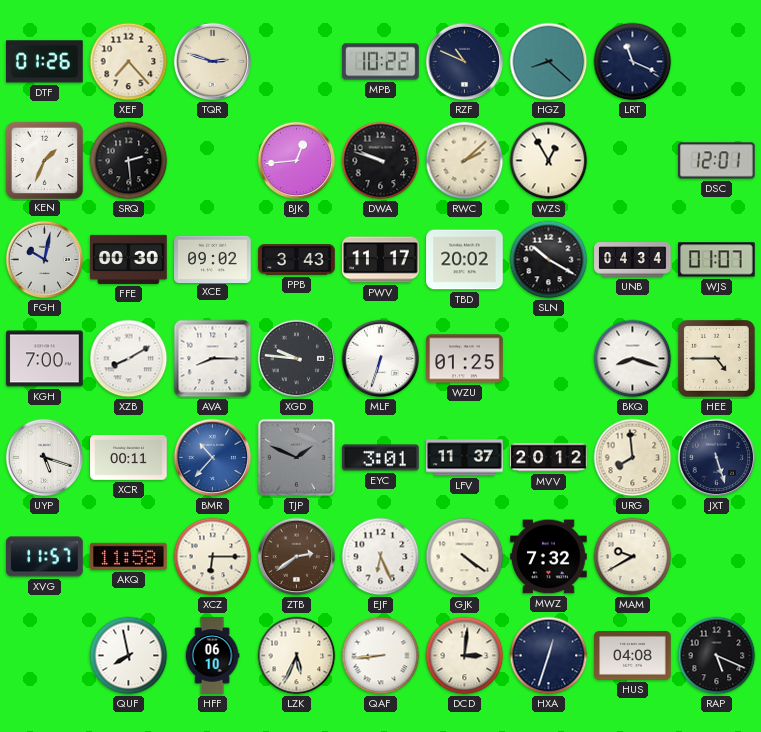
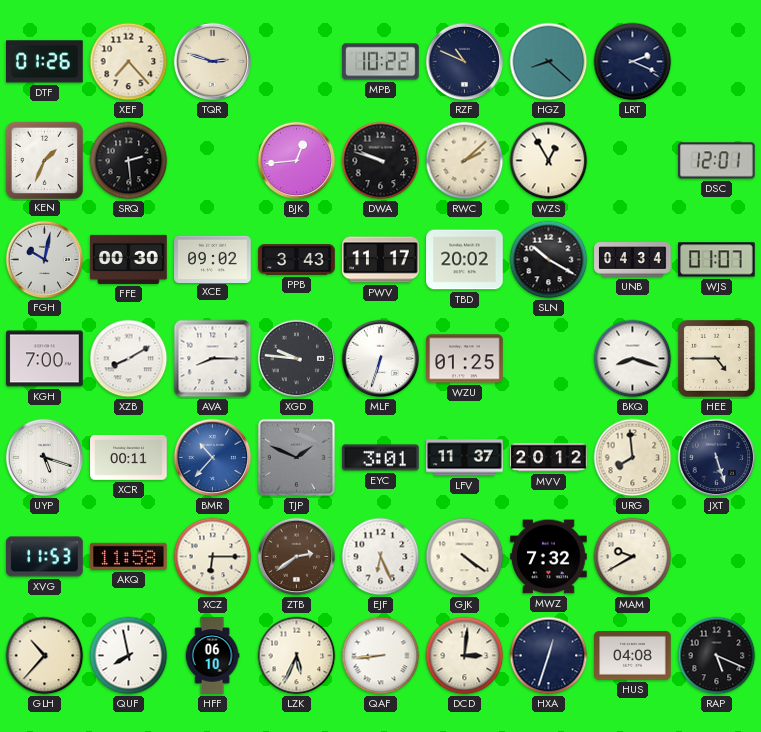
LRT: 11:19 -> 2:19
XVG: 11:57 -> 11:53
GLH: none -> 10:37
